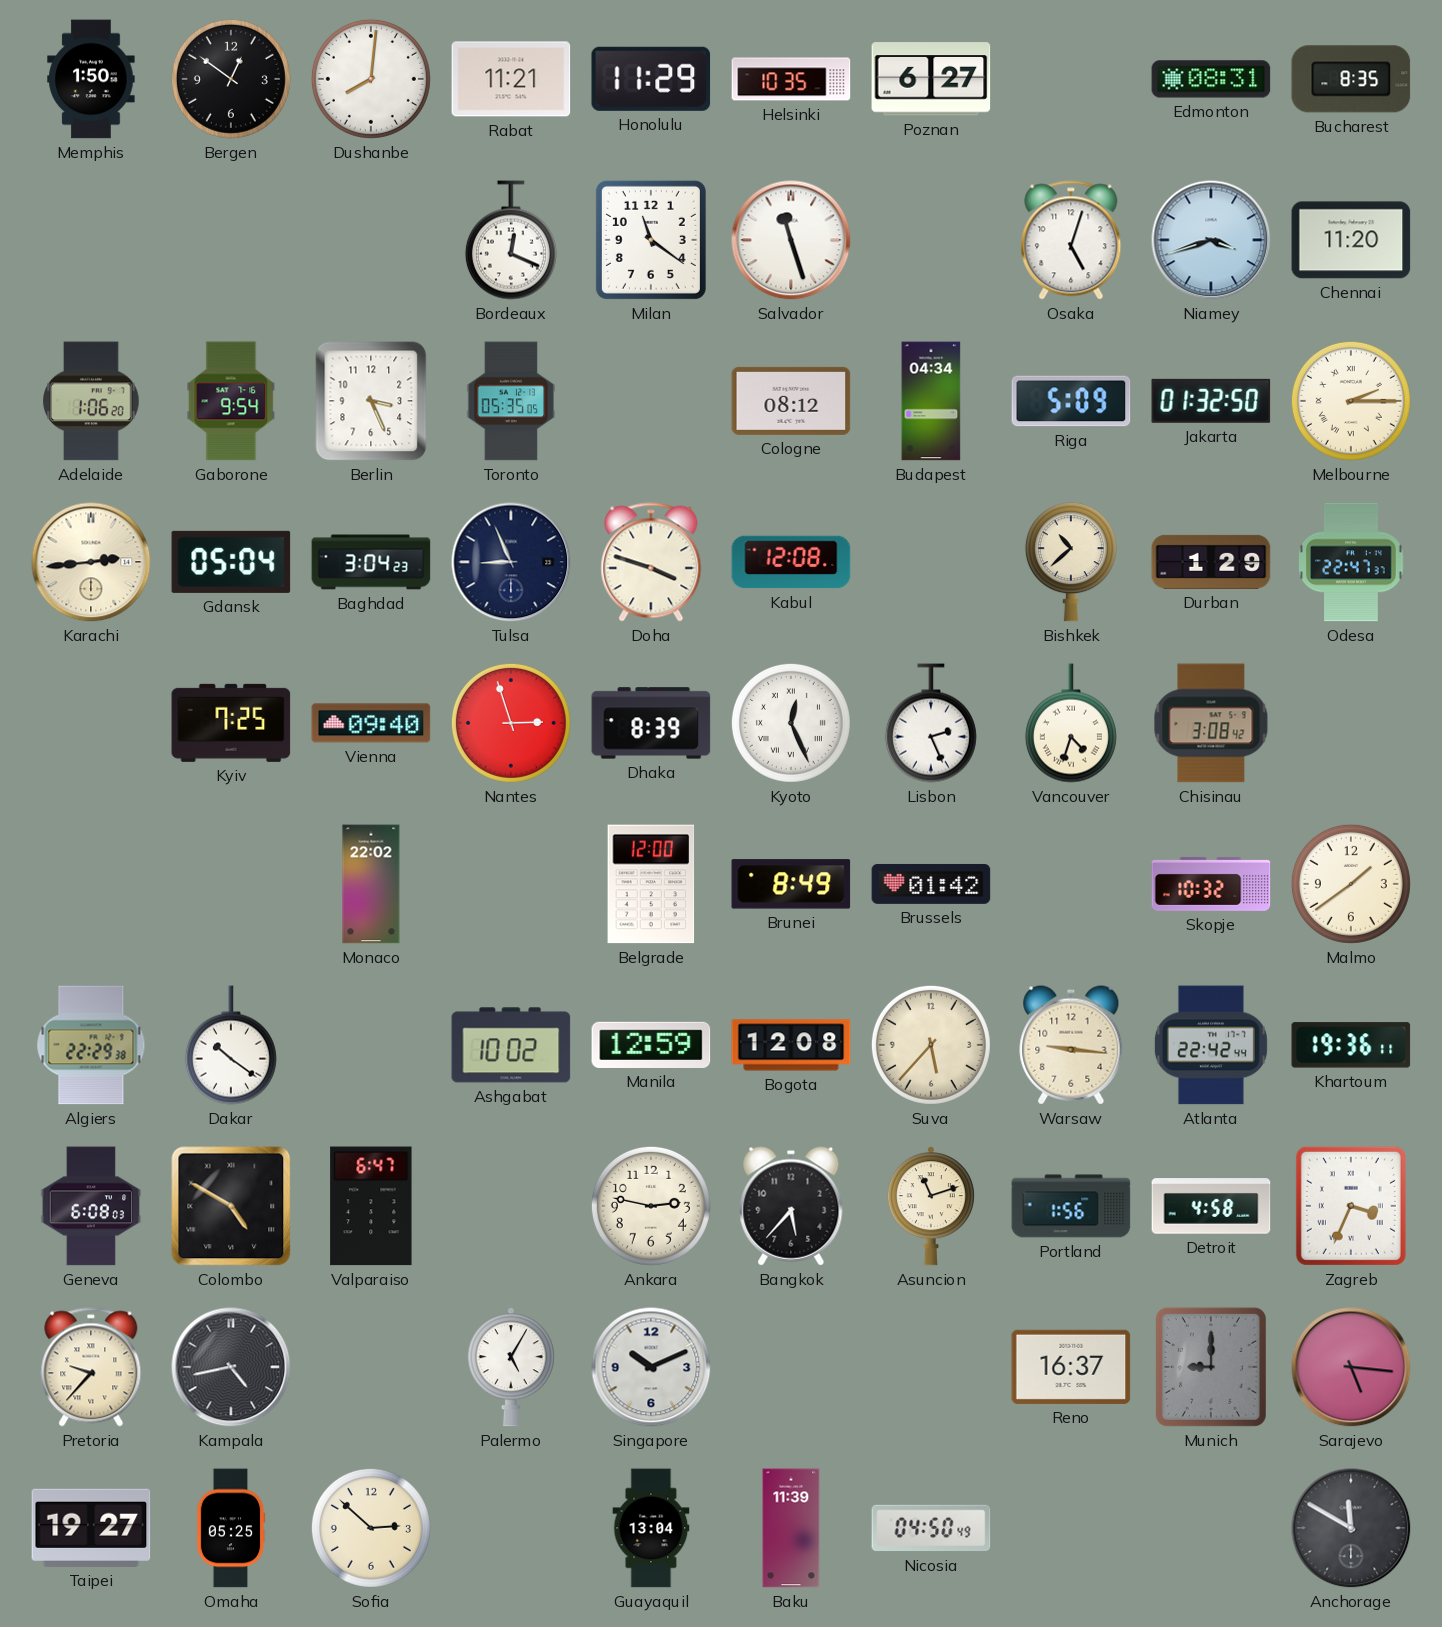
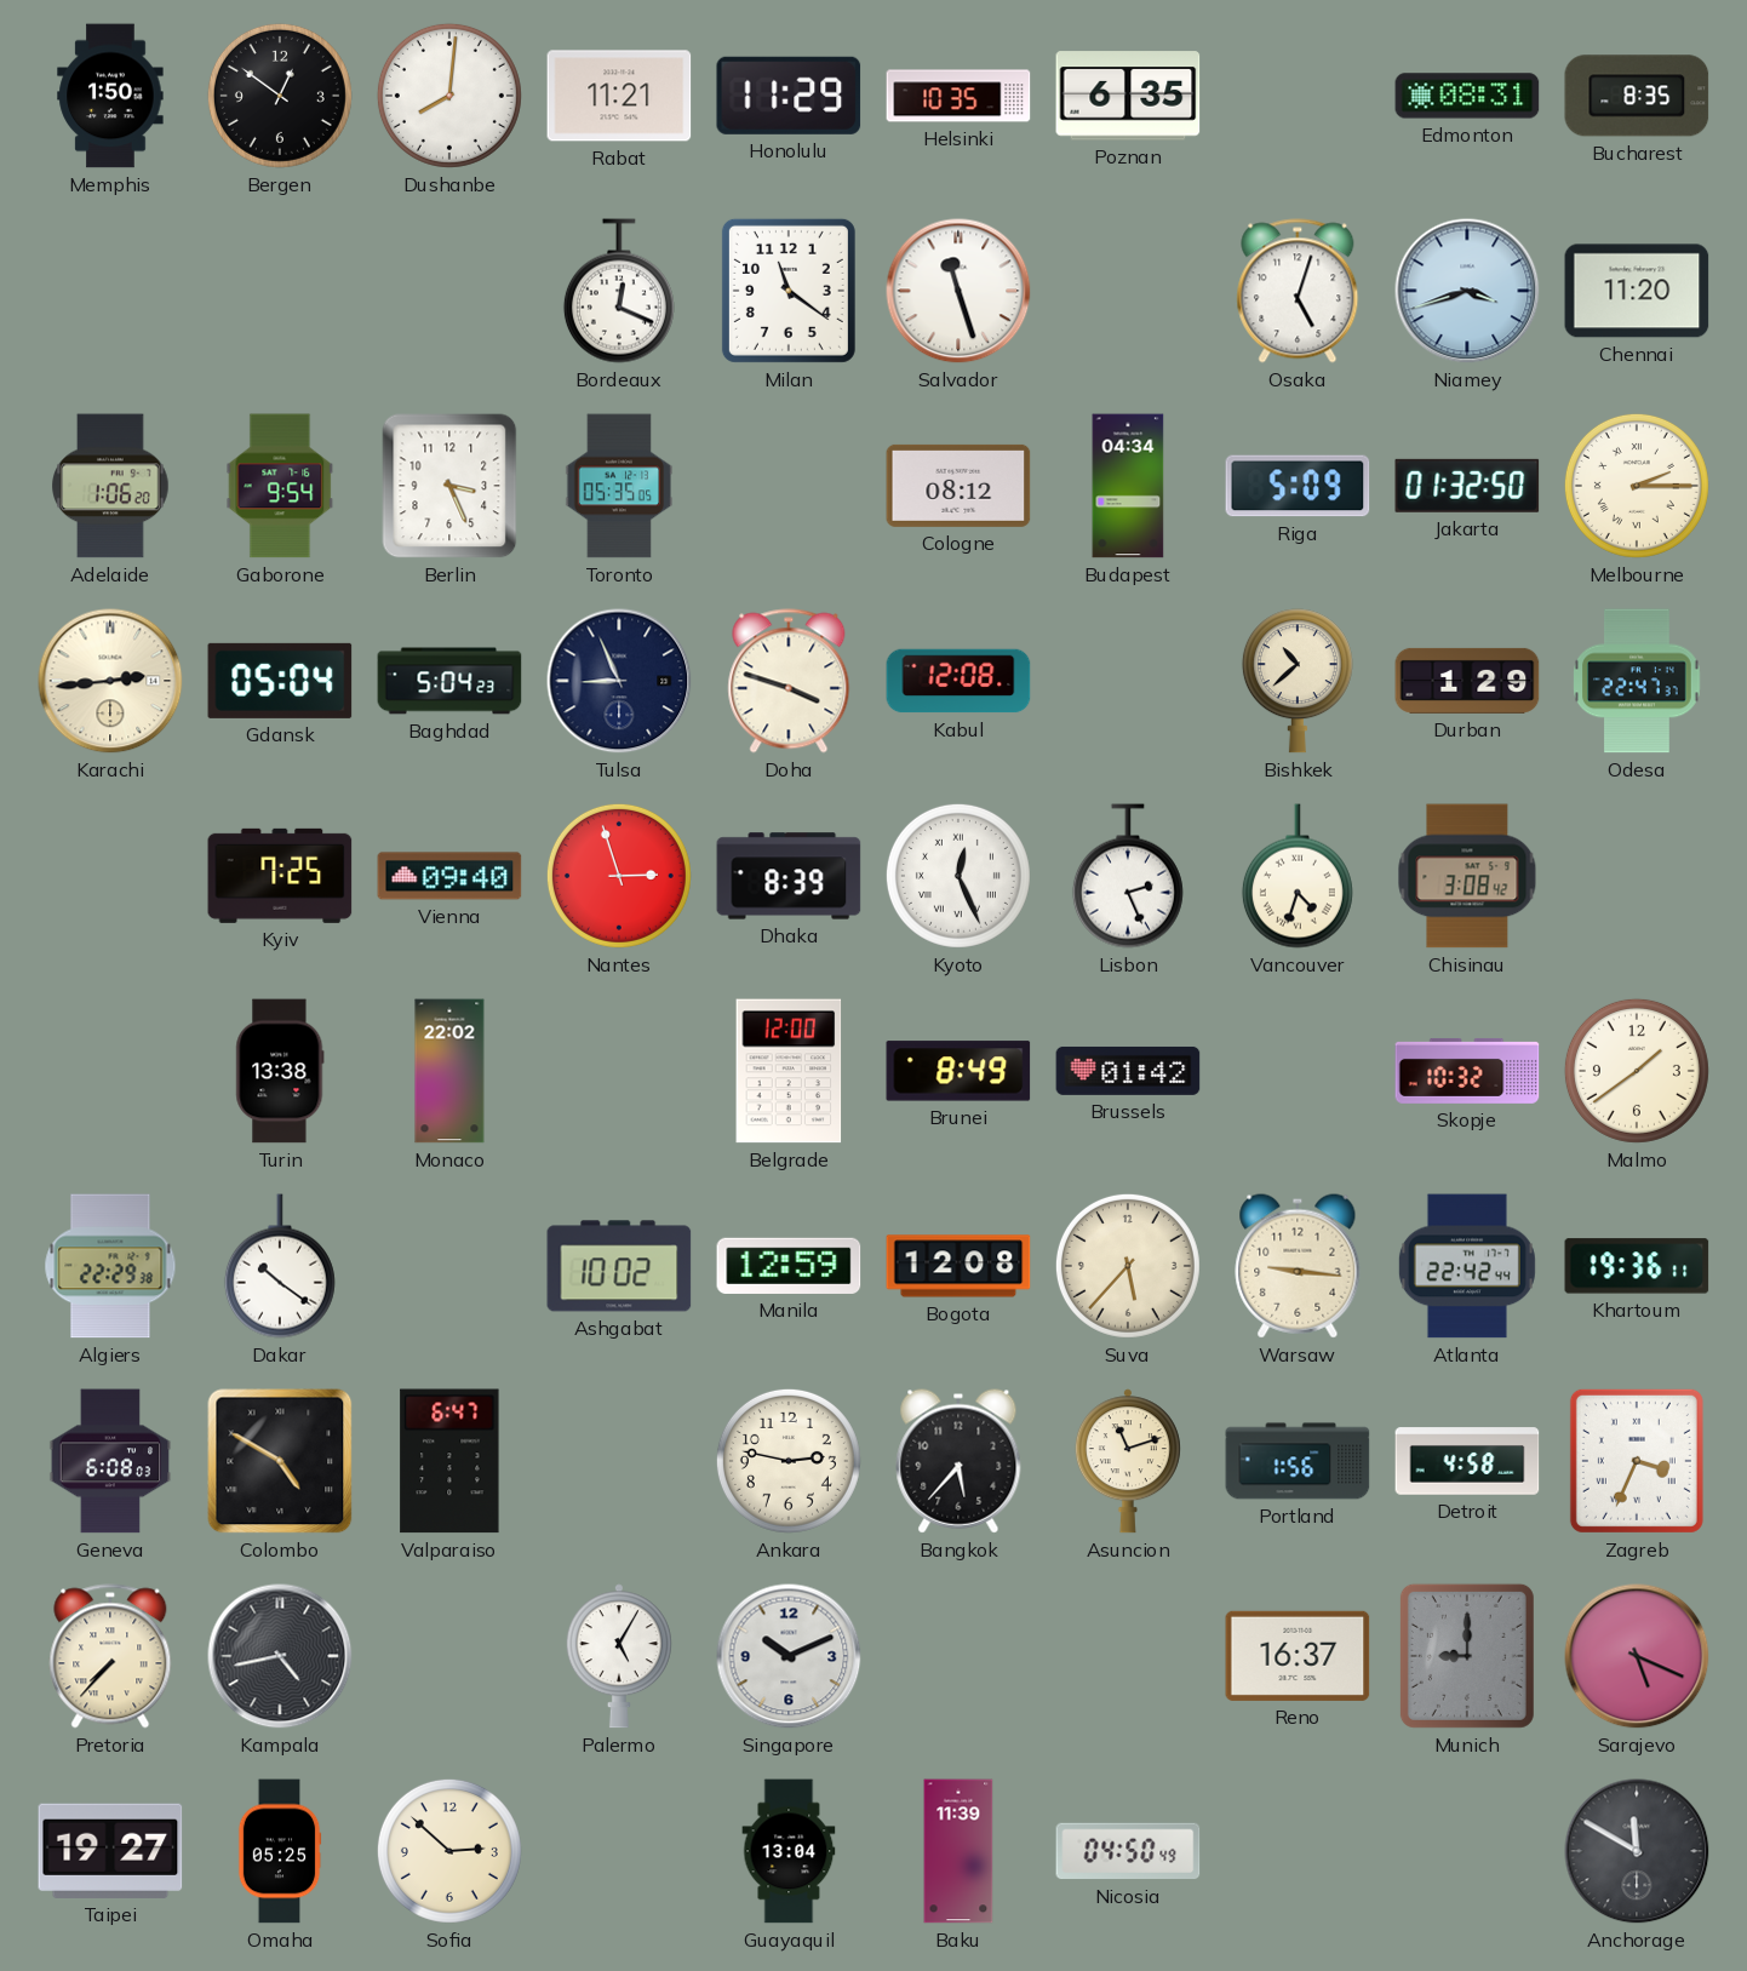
Poznan: 6:27 -> 6:35
Baghdad: 3:04 -> 5:04
Turin: none -> 13:38
Pretoria: 9:37 -> 7:37
Sarajevo: 5:16 -> 5:19
